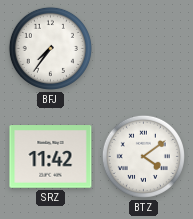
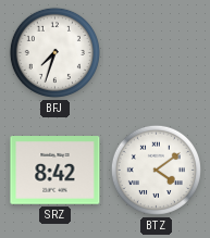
BFJ: 7:36 -> 7:33
SRZ: 11:42 -> 8:42
